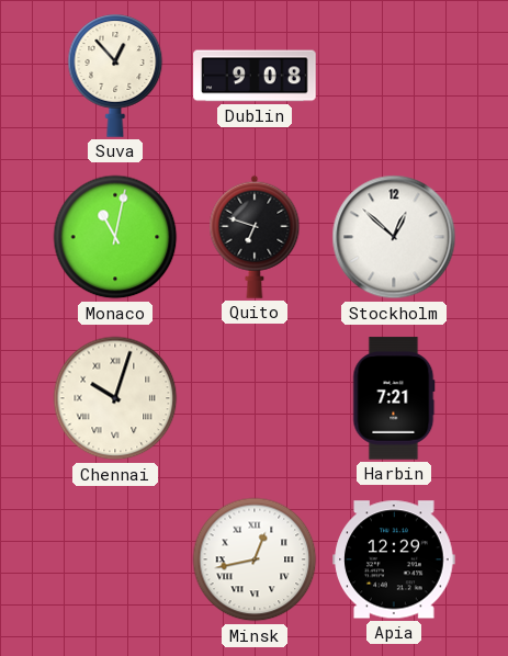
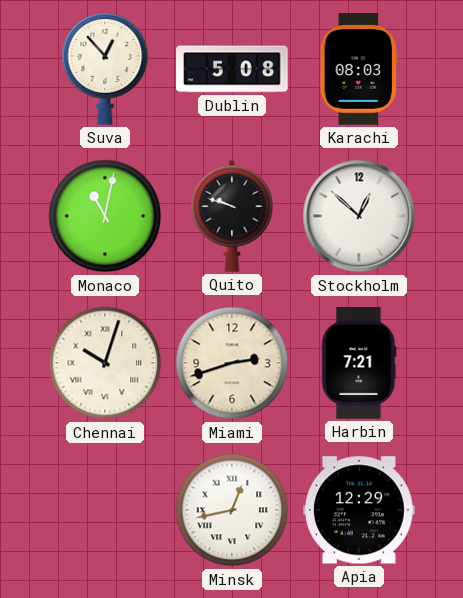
Dublin: 9:08 -> 5:08
Karachi: none -> 08:03
Quito: 6:48 -> 9:48
Miami: none -> 2:42
